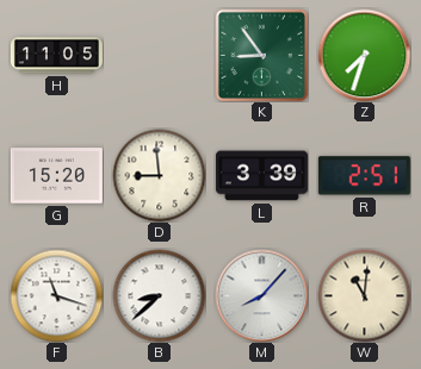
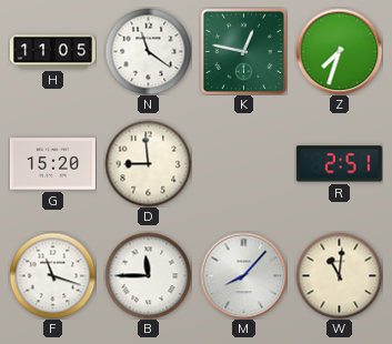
N: none -> 11:21
K: 8:54 -> 12:47
L: 3:39 -> none
B: 8:38 -> 11:45
